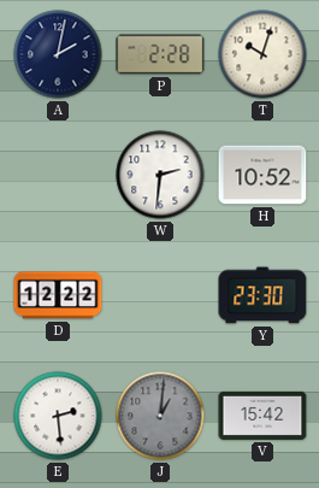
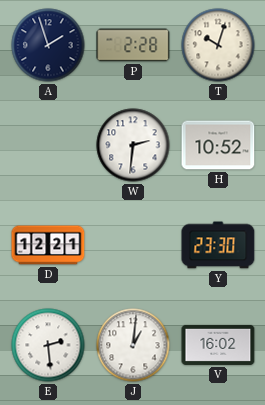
A: 2:02 -> 1:57
D: 12:22 -> 12:21
J dial: grey -> white
V: 15:42 -> 16:02
